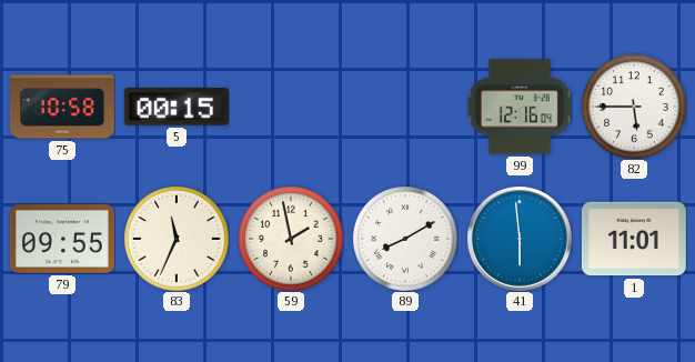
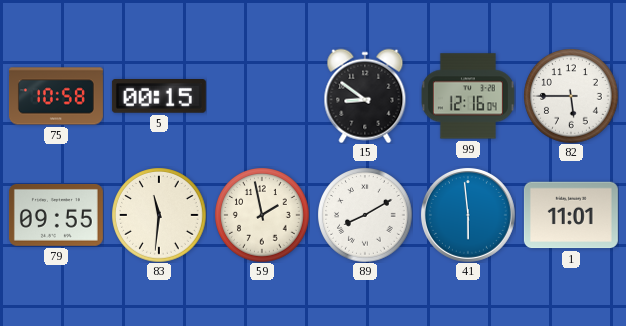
15: none -> 8:51
83: 11:34 -> 11:31
